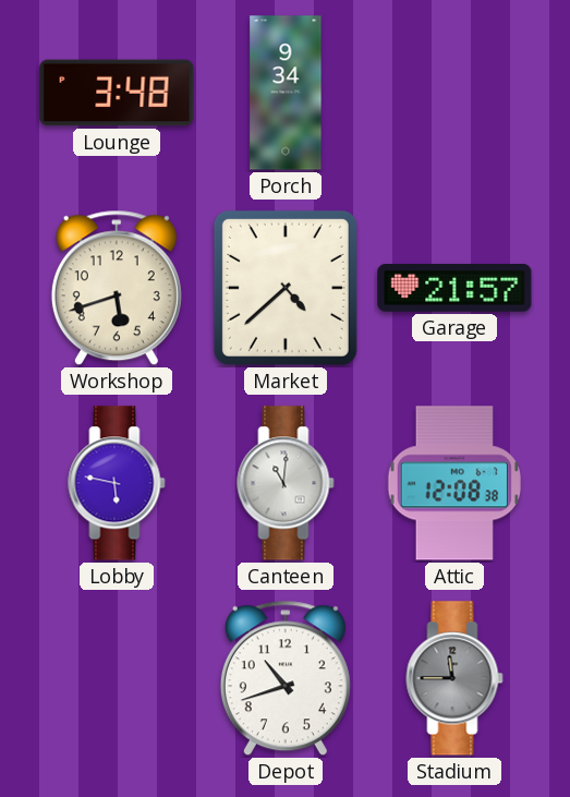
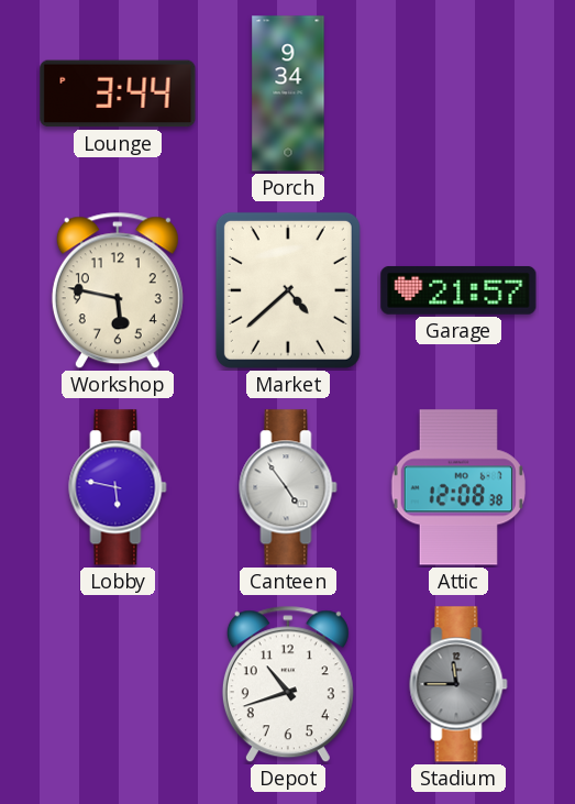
Lounge: 3:48 -> 3:44
Workshop: 5:42 -> 5:47
Canteen: 11:01 -> 4:54
